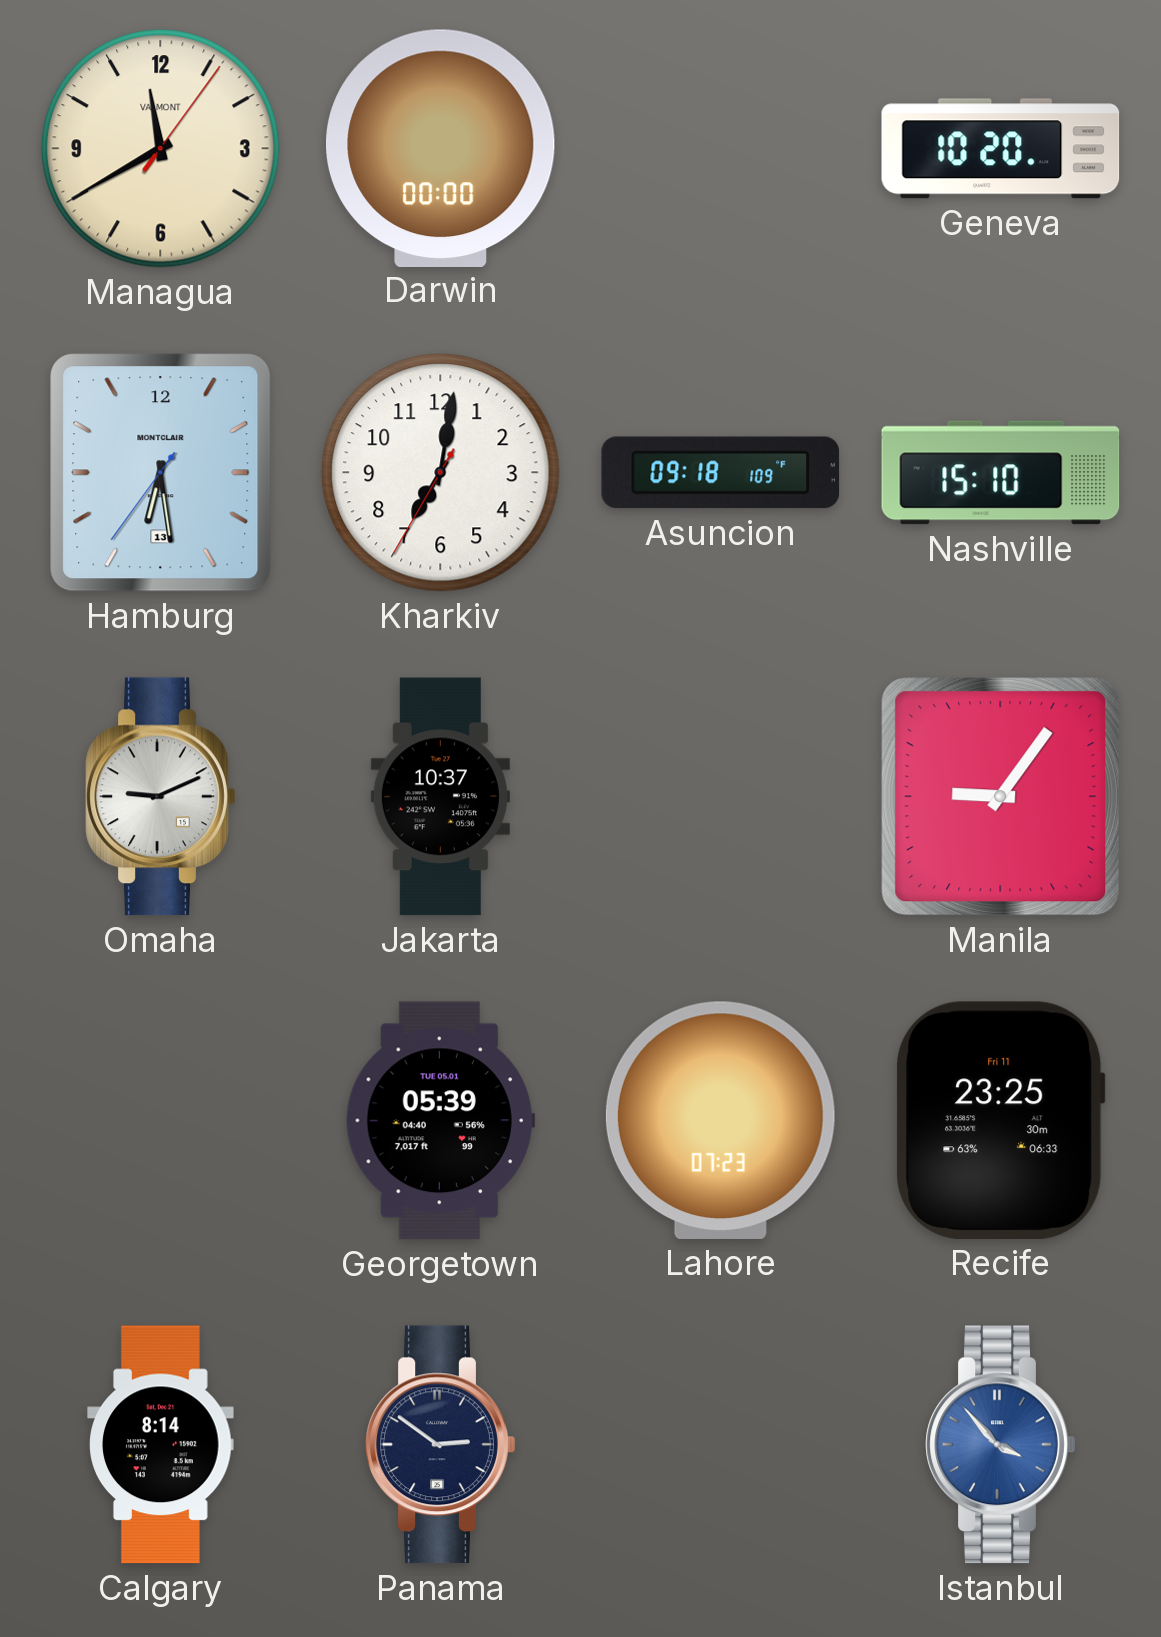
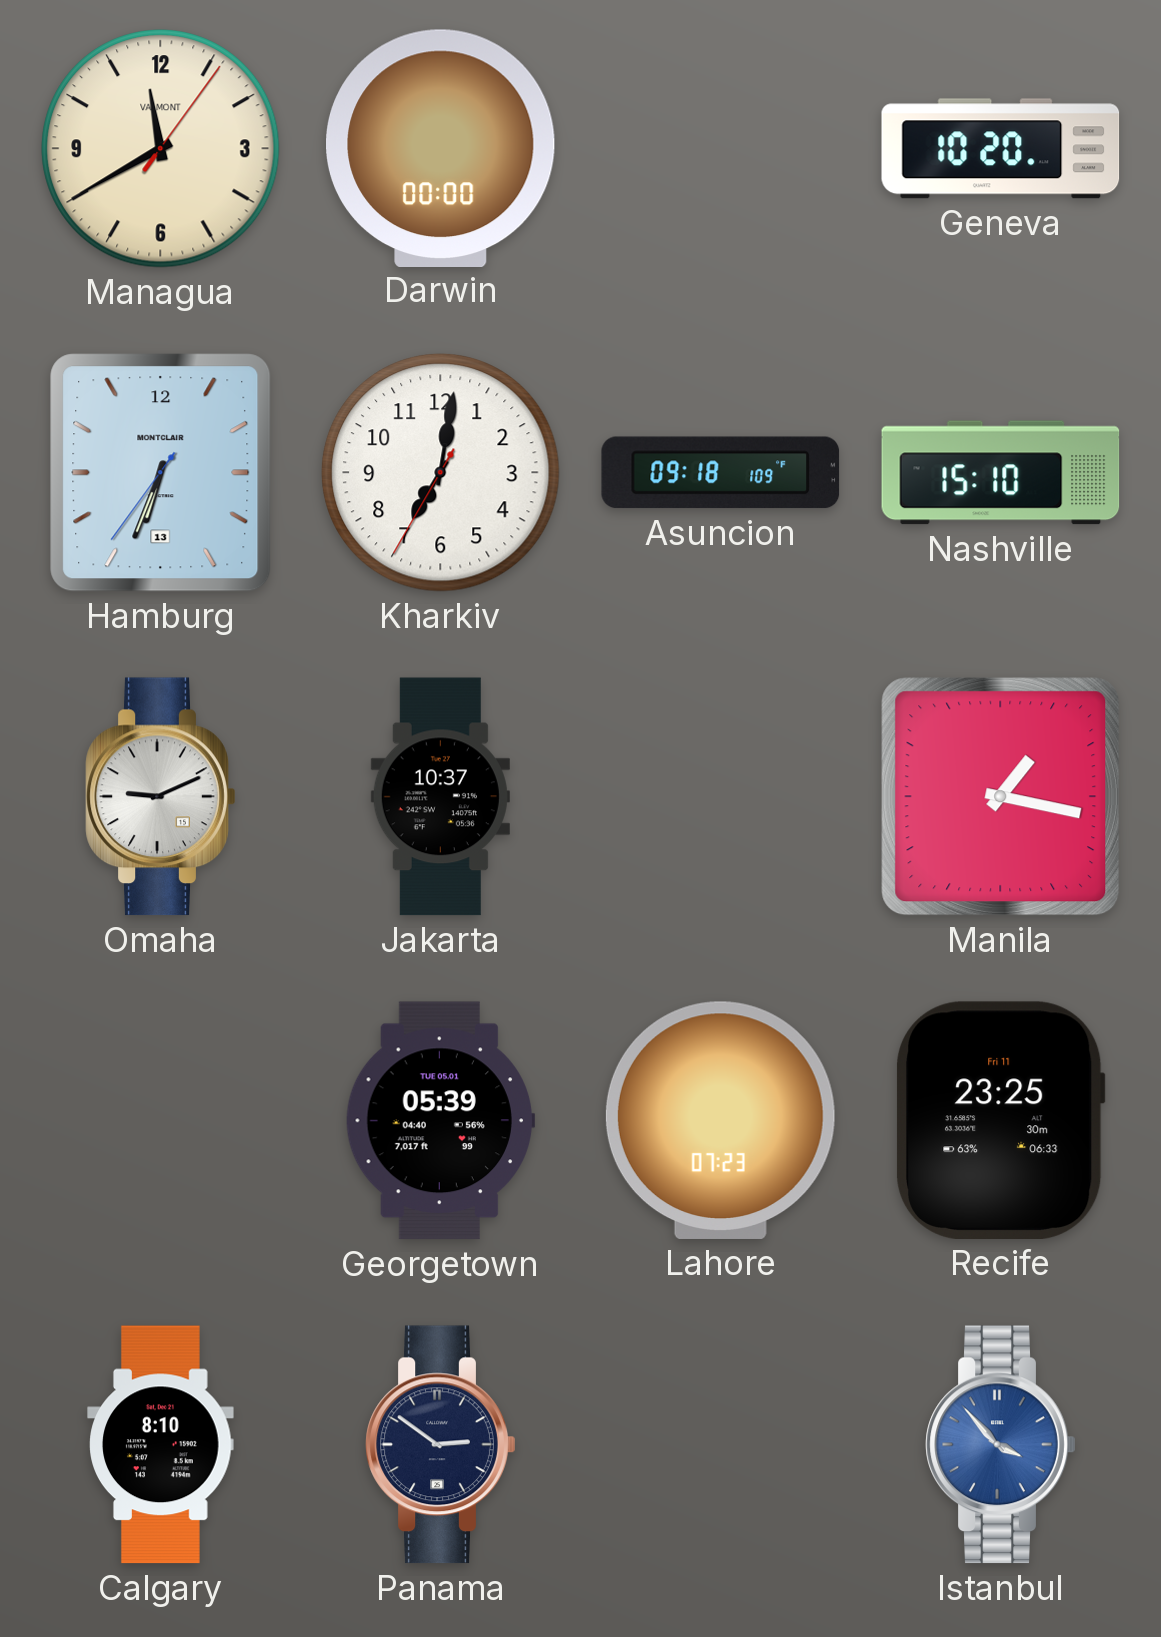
Hamburg: 6:28 -> 6:33
Manila: 9:06 -> 1:17
Calgary: 8:14 -> 8:10
